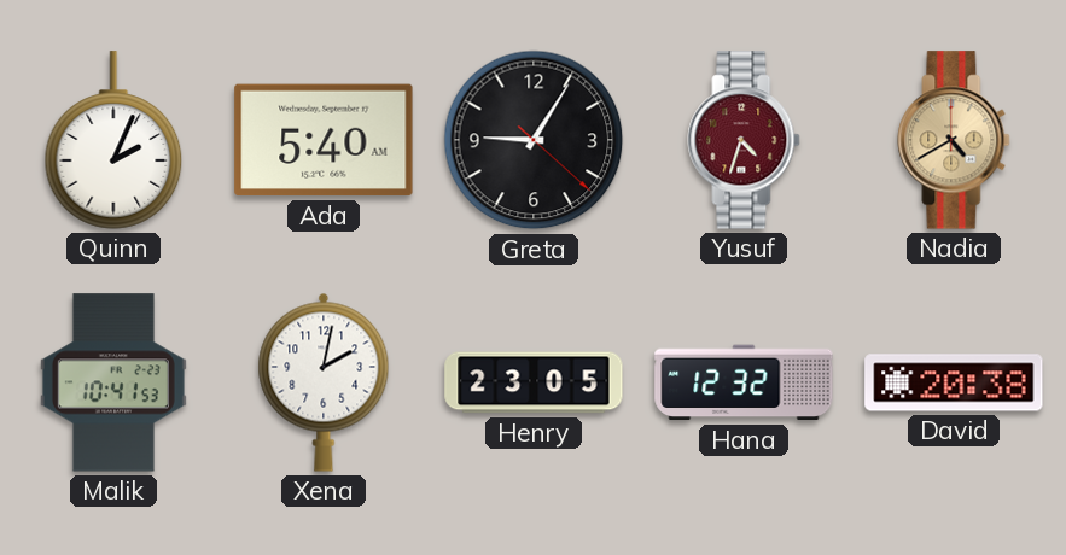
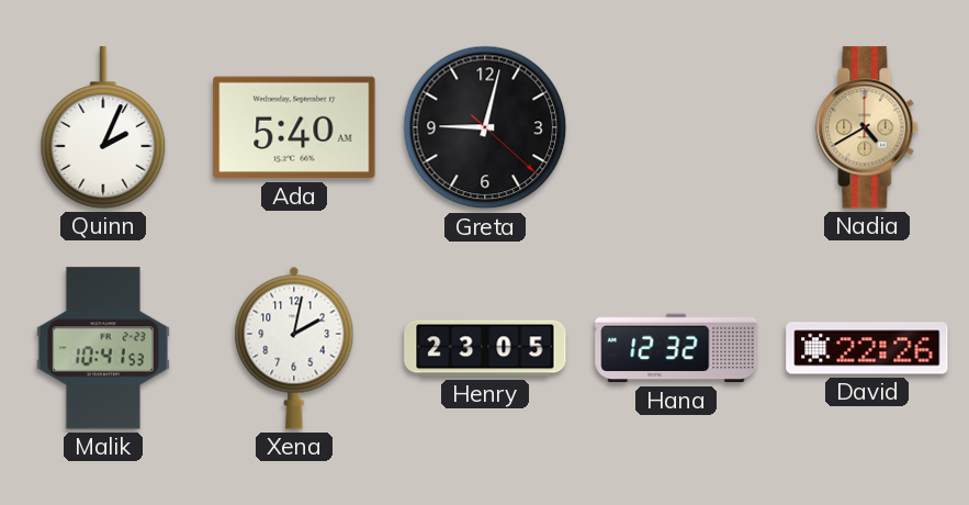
Greta: 9:05 -> 9:02
Yusuf: 4:33 -> none
David: 20:38 -> 22:26
